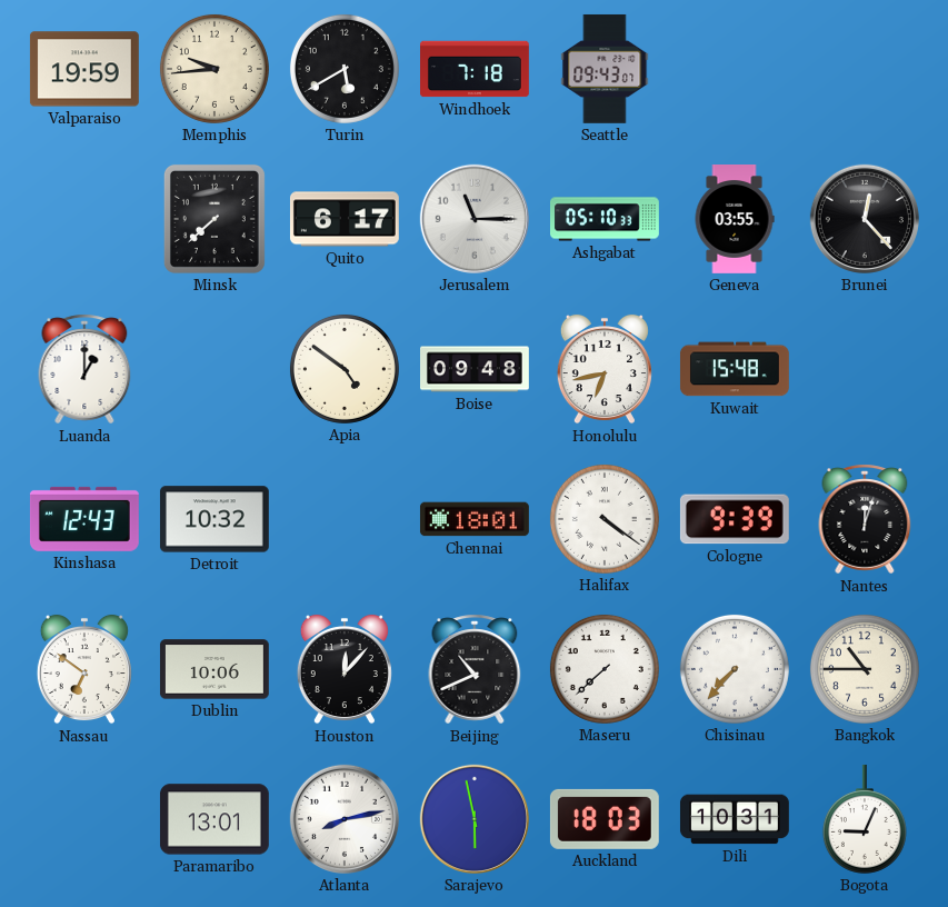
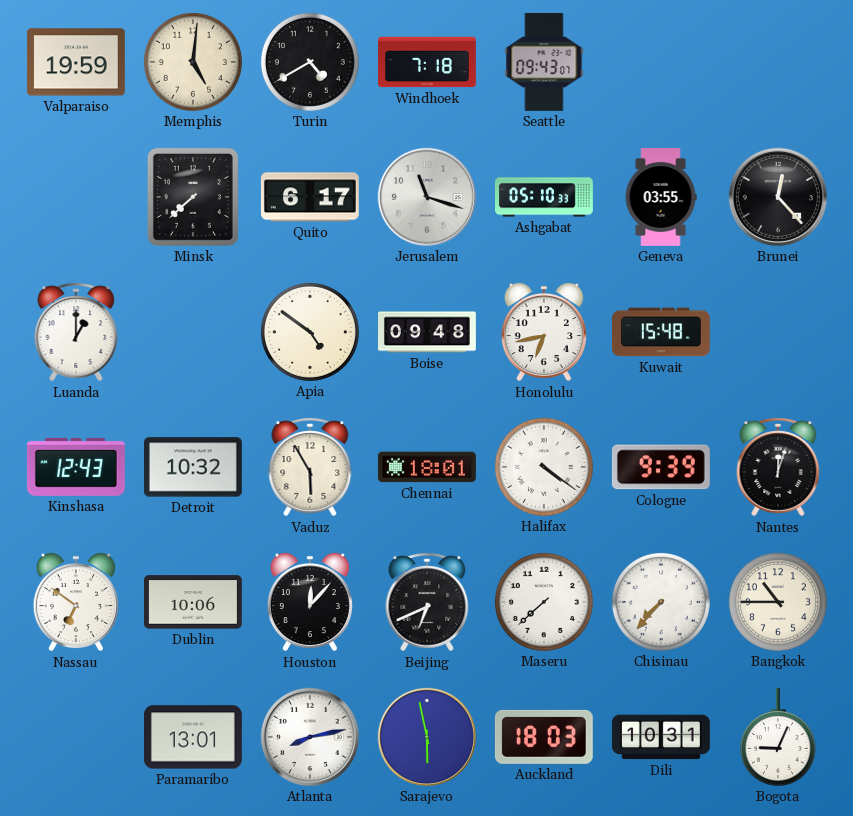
Memphis: 9:44 -> 5:01
Turin: 5:40 -> 4:40
Jerusalem: 11:15 -> 11:18
Vaduz: none -> 5:55
Beijing: 10:41 -> 6:41
